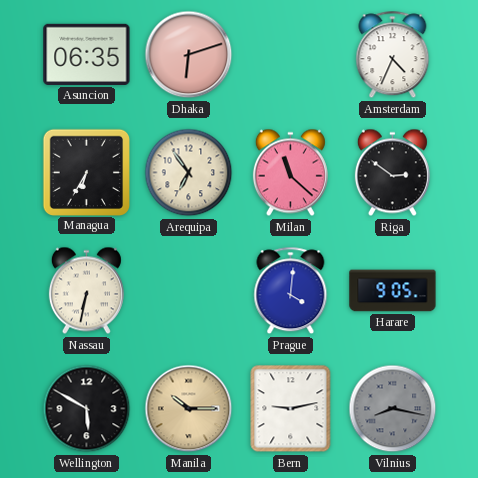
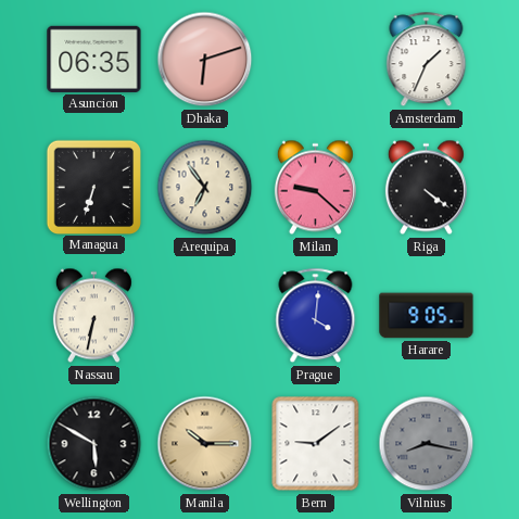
Amsterdam: 4:34 -> 1:34
Managua: 6:35 -> 6:33
Milan: 11:22 -> 9:22
Riga: 2:51 -> 4:21
Bern: 9:13 -> 9:09
